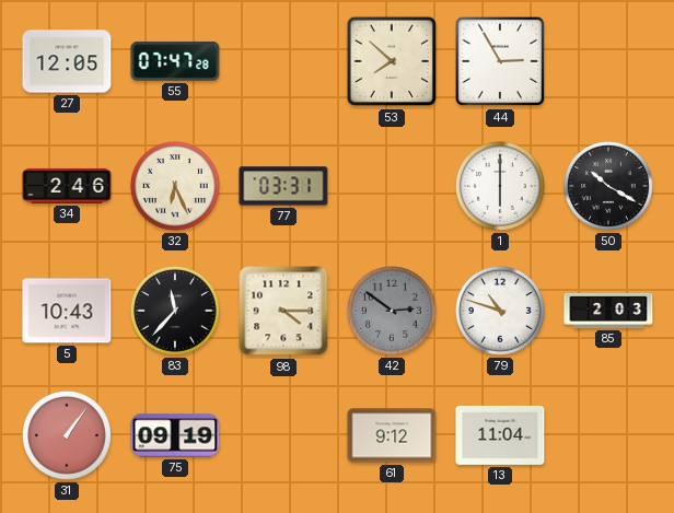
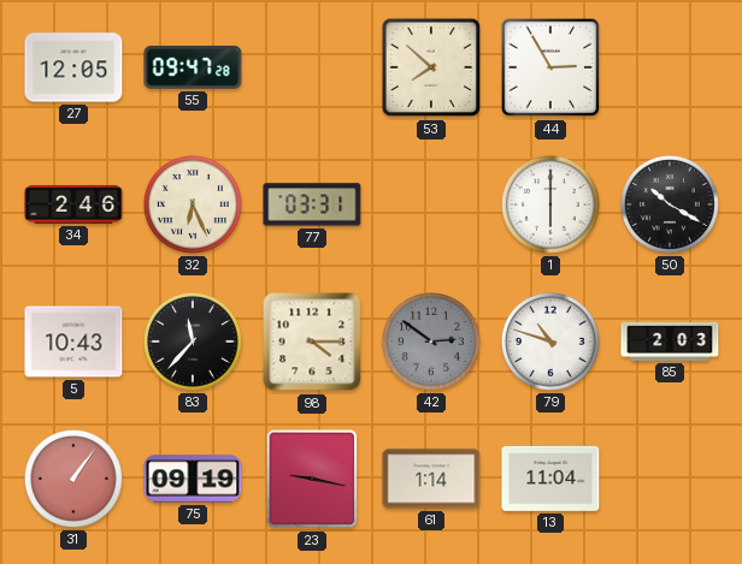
55: 07:47 -> 09:47
23: none -> 9:17
61: 9:12 -> 1:14
